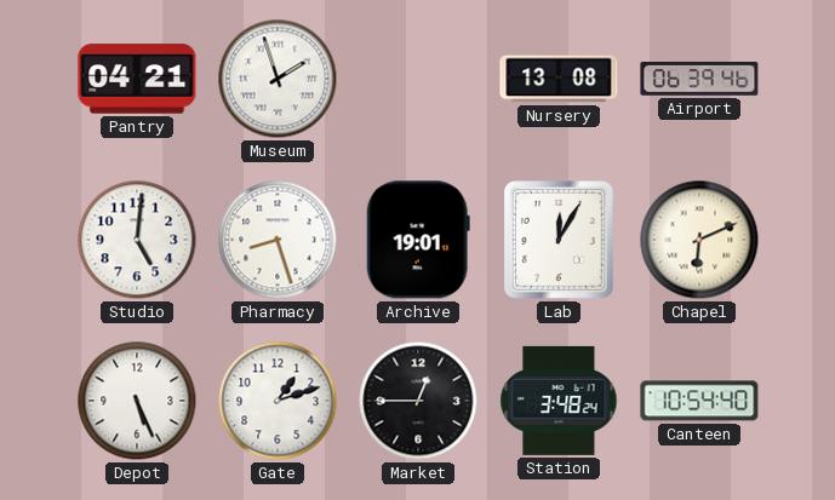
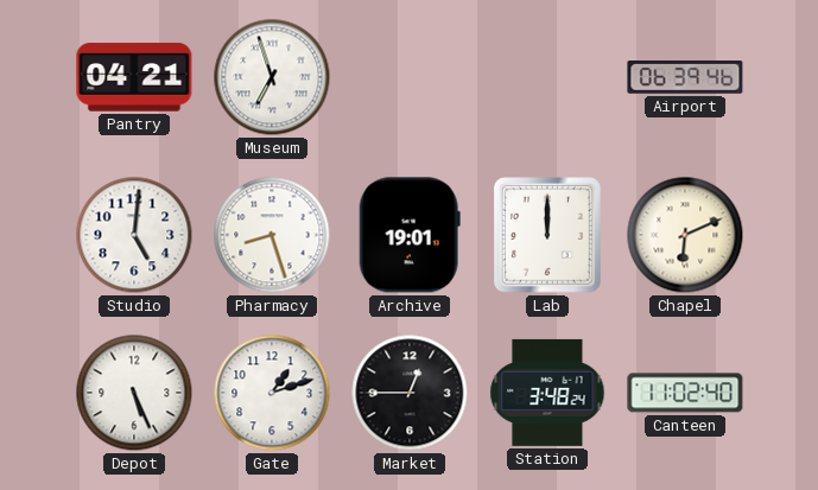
Museum: 1:57 -> 6:57
Nursery: 13:08 -> none
Lab: 12:05 -> 12:00
Canteen: 10:54 -> 11:02
